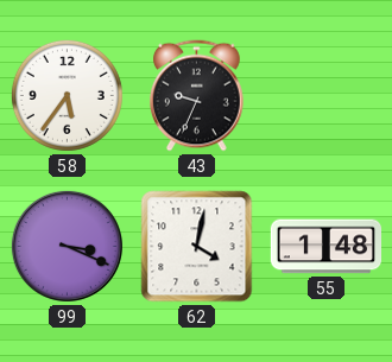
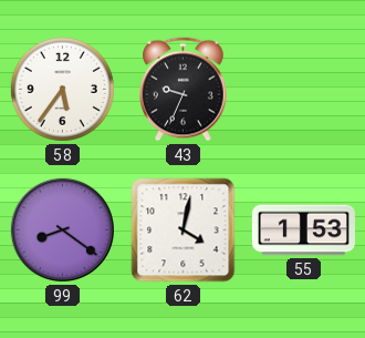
99: 3:19 -> 8:21
55: 1:48 -> 1:53
